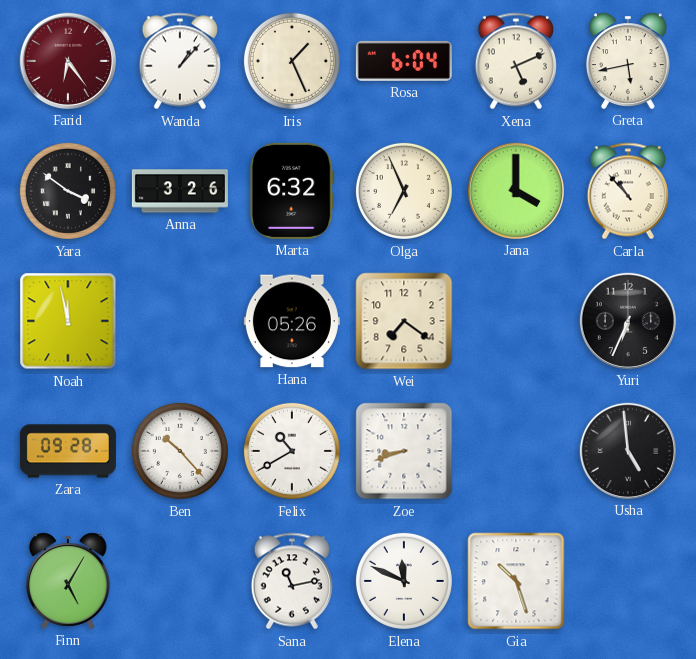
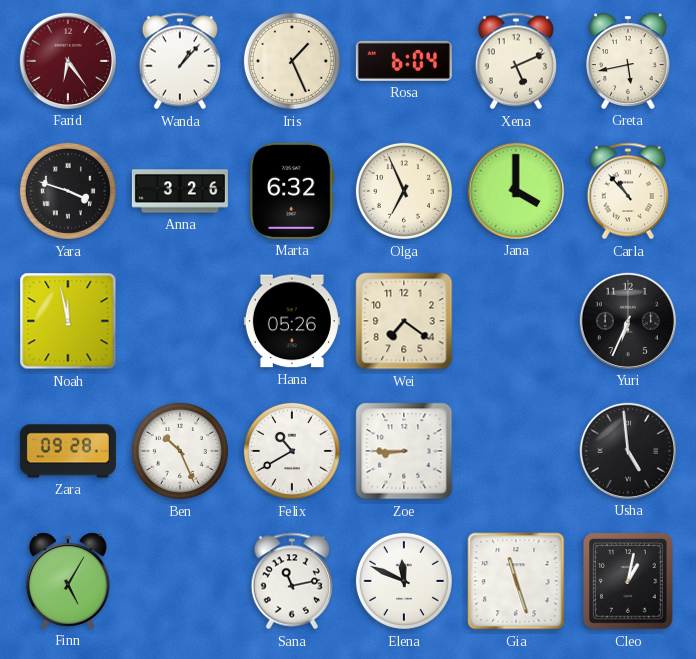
Yara: 3:51 -> 3:48
Ben: 10:23 -> 10:26
Zoe: 8:42 -> 8:45
Gia: 10:27 -> 11:27
Cleo: none -> 1:02
